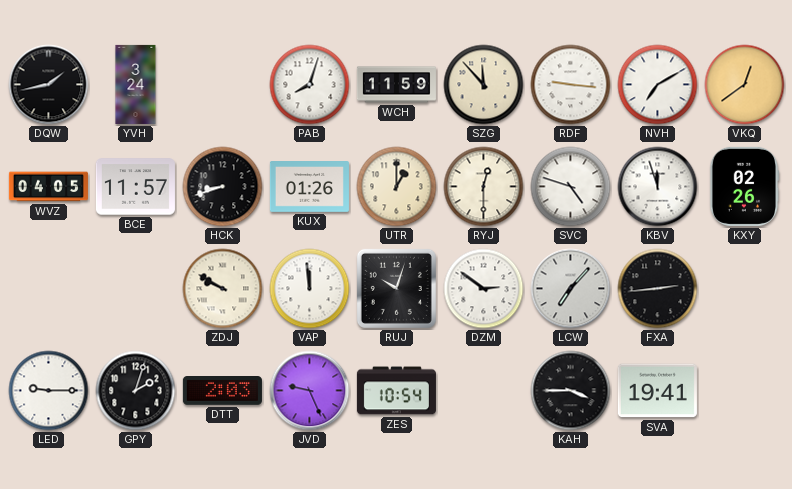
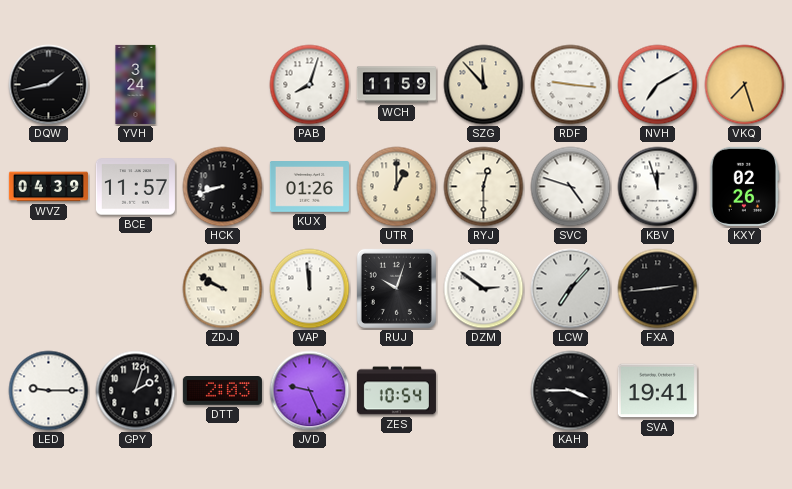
VKQ: 12:39 -> 7:27
WVZ: 04:05 -> 04:39
